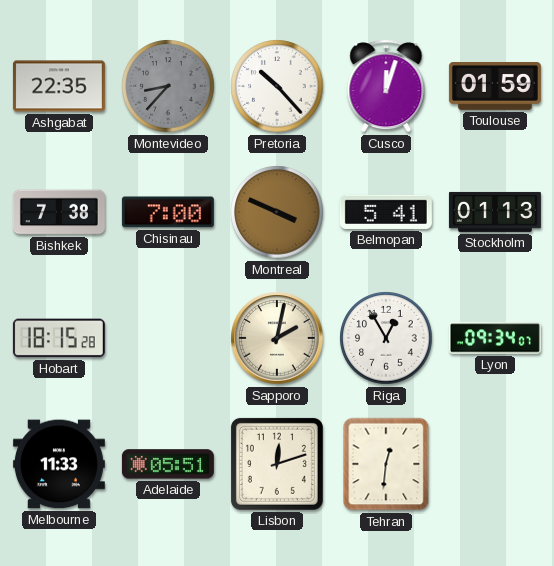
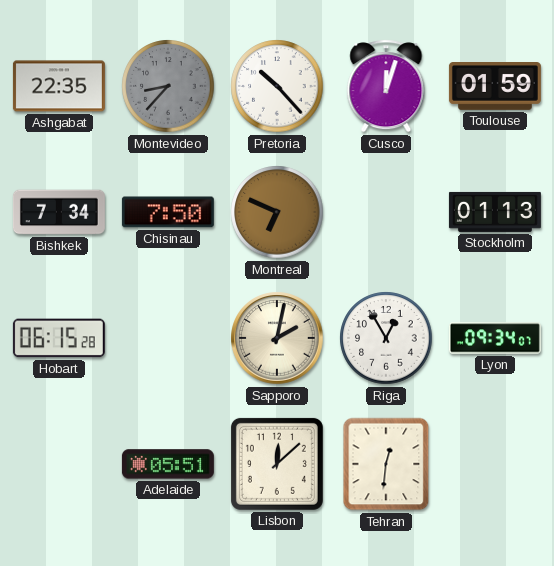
Bishkek: 7:38 -> 7:34
Chisinau: 7:00 -> 7:50
Montreal: 3:49 -> 6:49
Belmopan: 5:41 -> none
Hobart: 18:15 -> 06:15
Melbourne: 11:33 -> none
Lisbon: 12:12 -> 12:08
